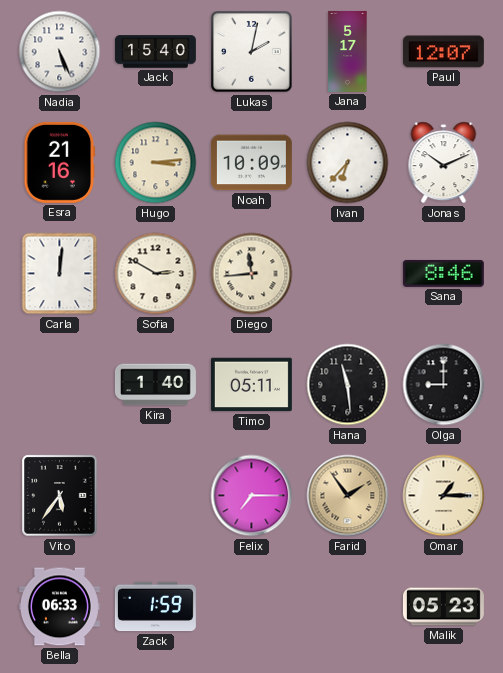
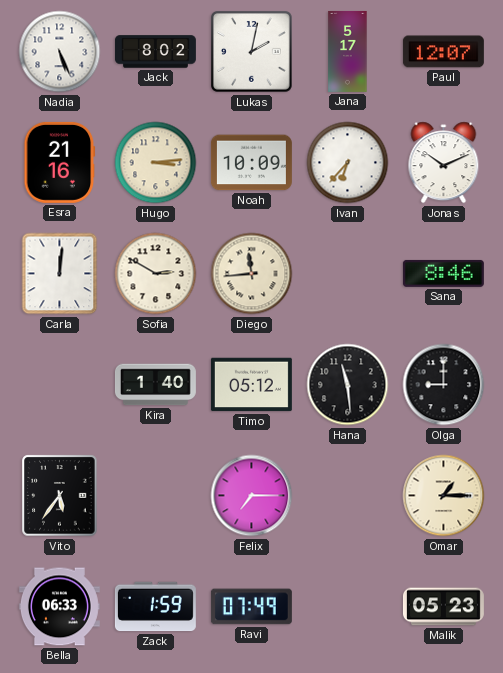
Jack: 15:40 -> 8:02
Timo: 05:11 -> 05:12
Farid: 1:54 -> none
Ravi: none -> 07:49
